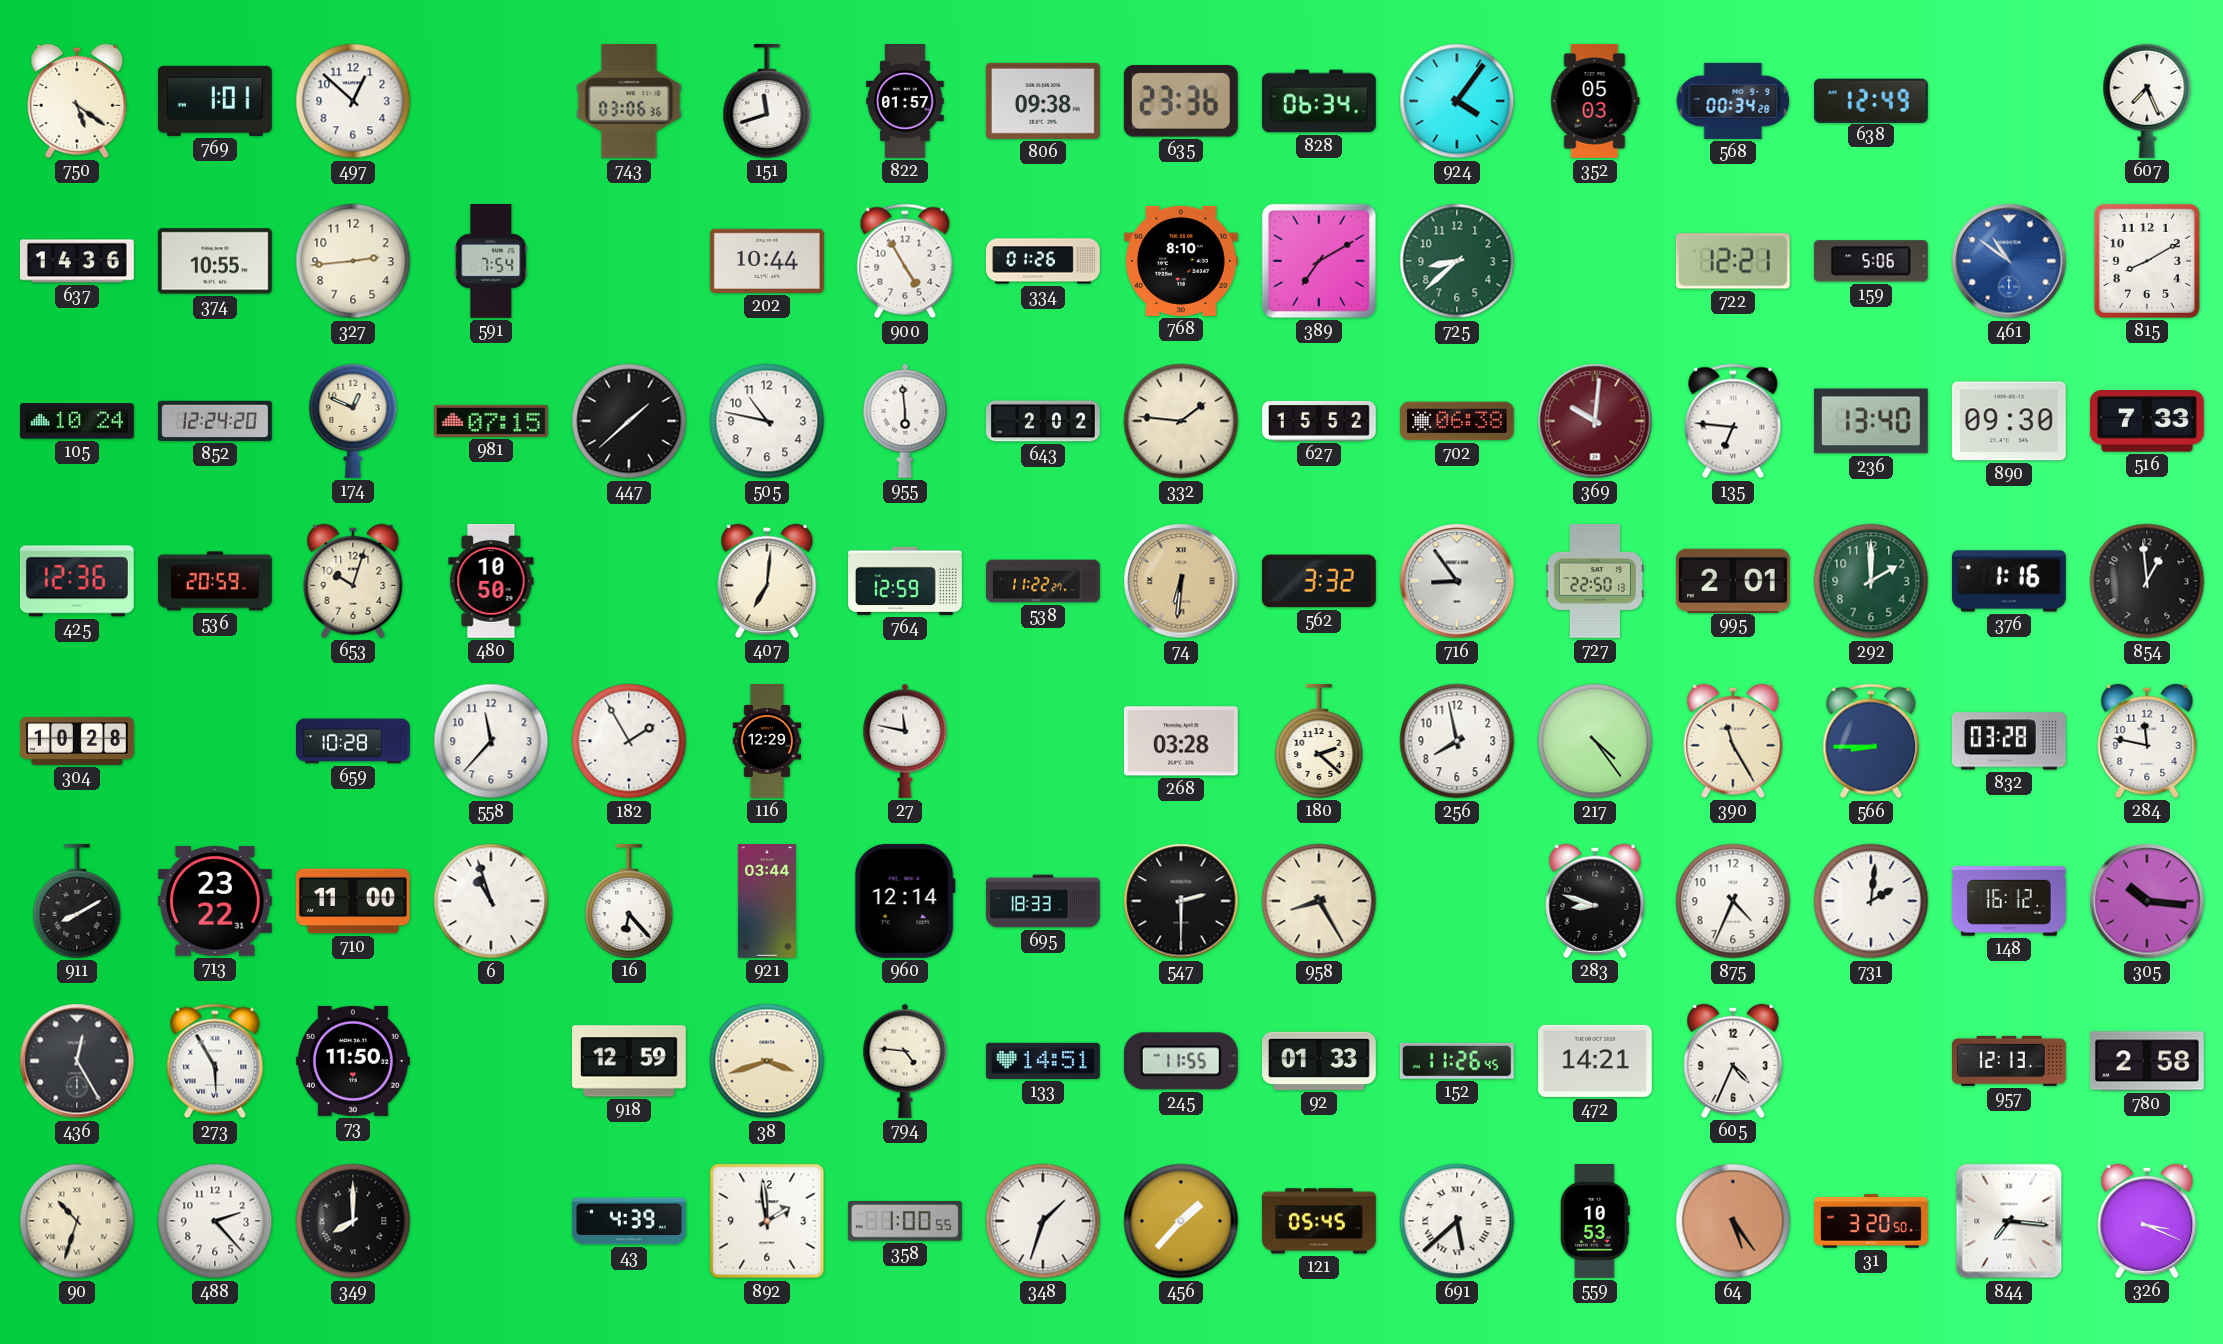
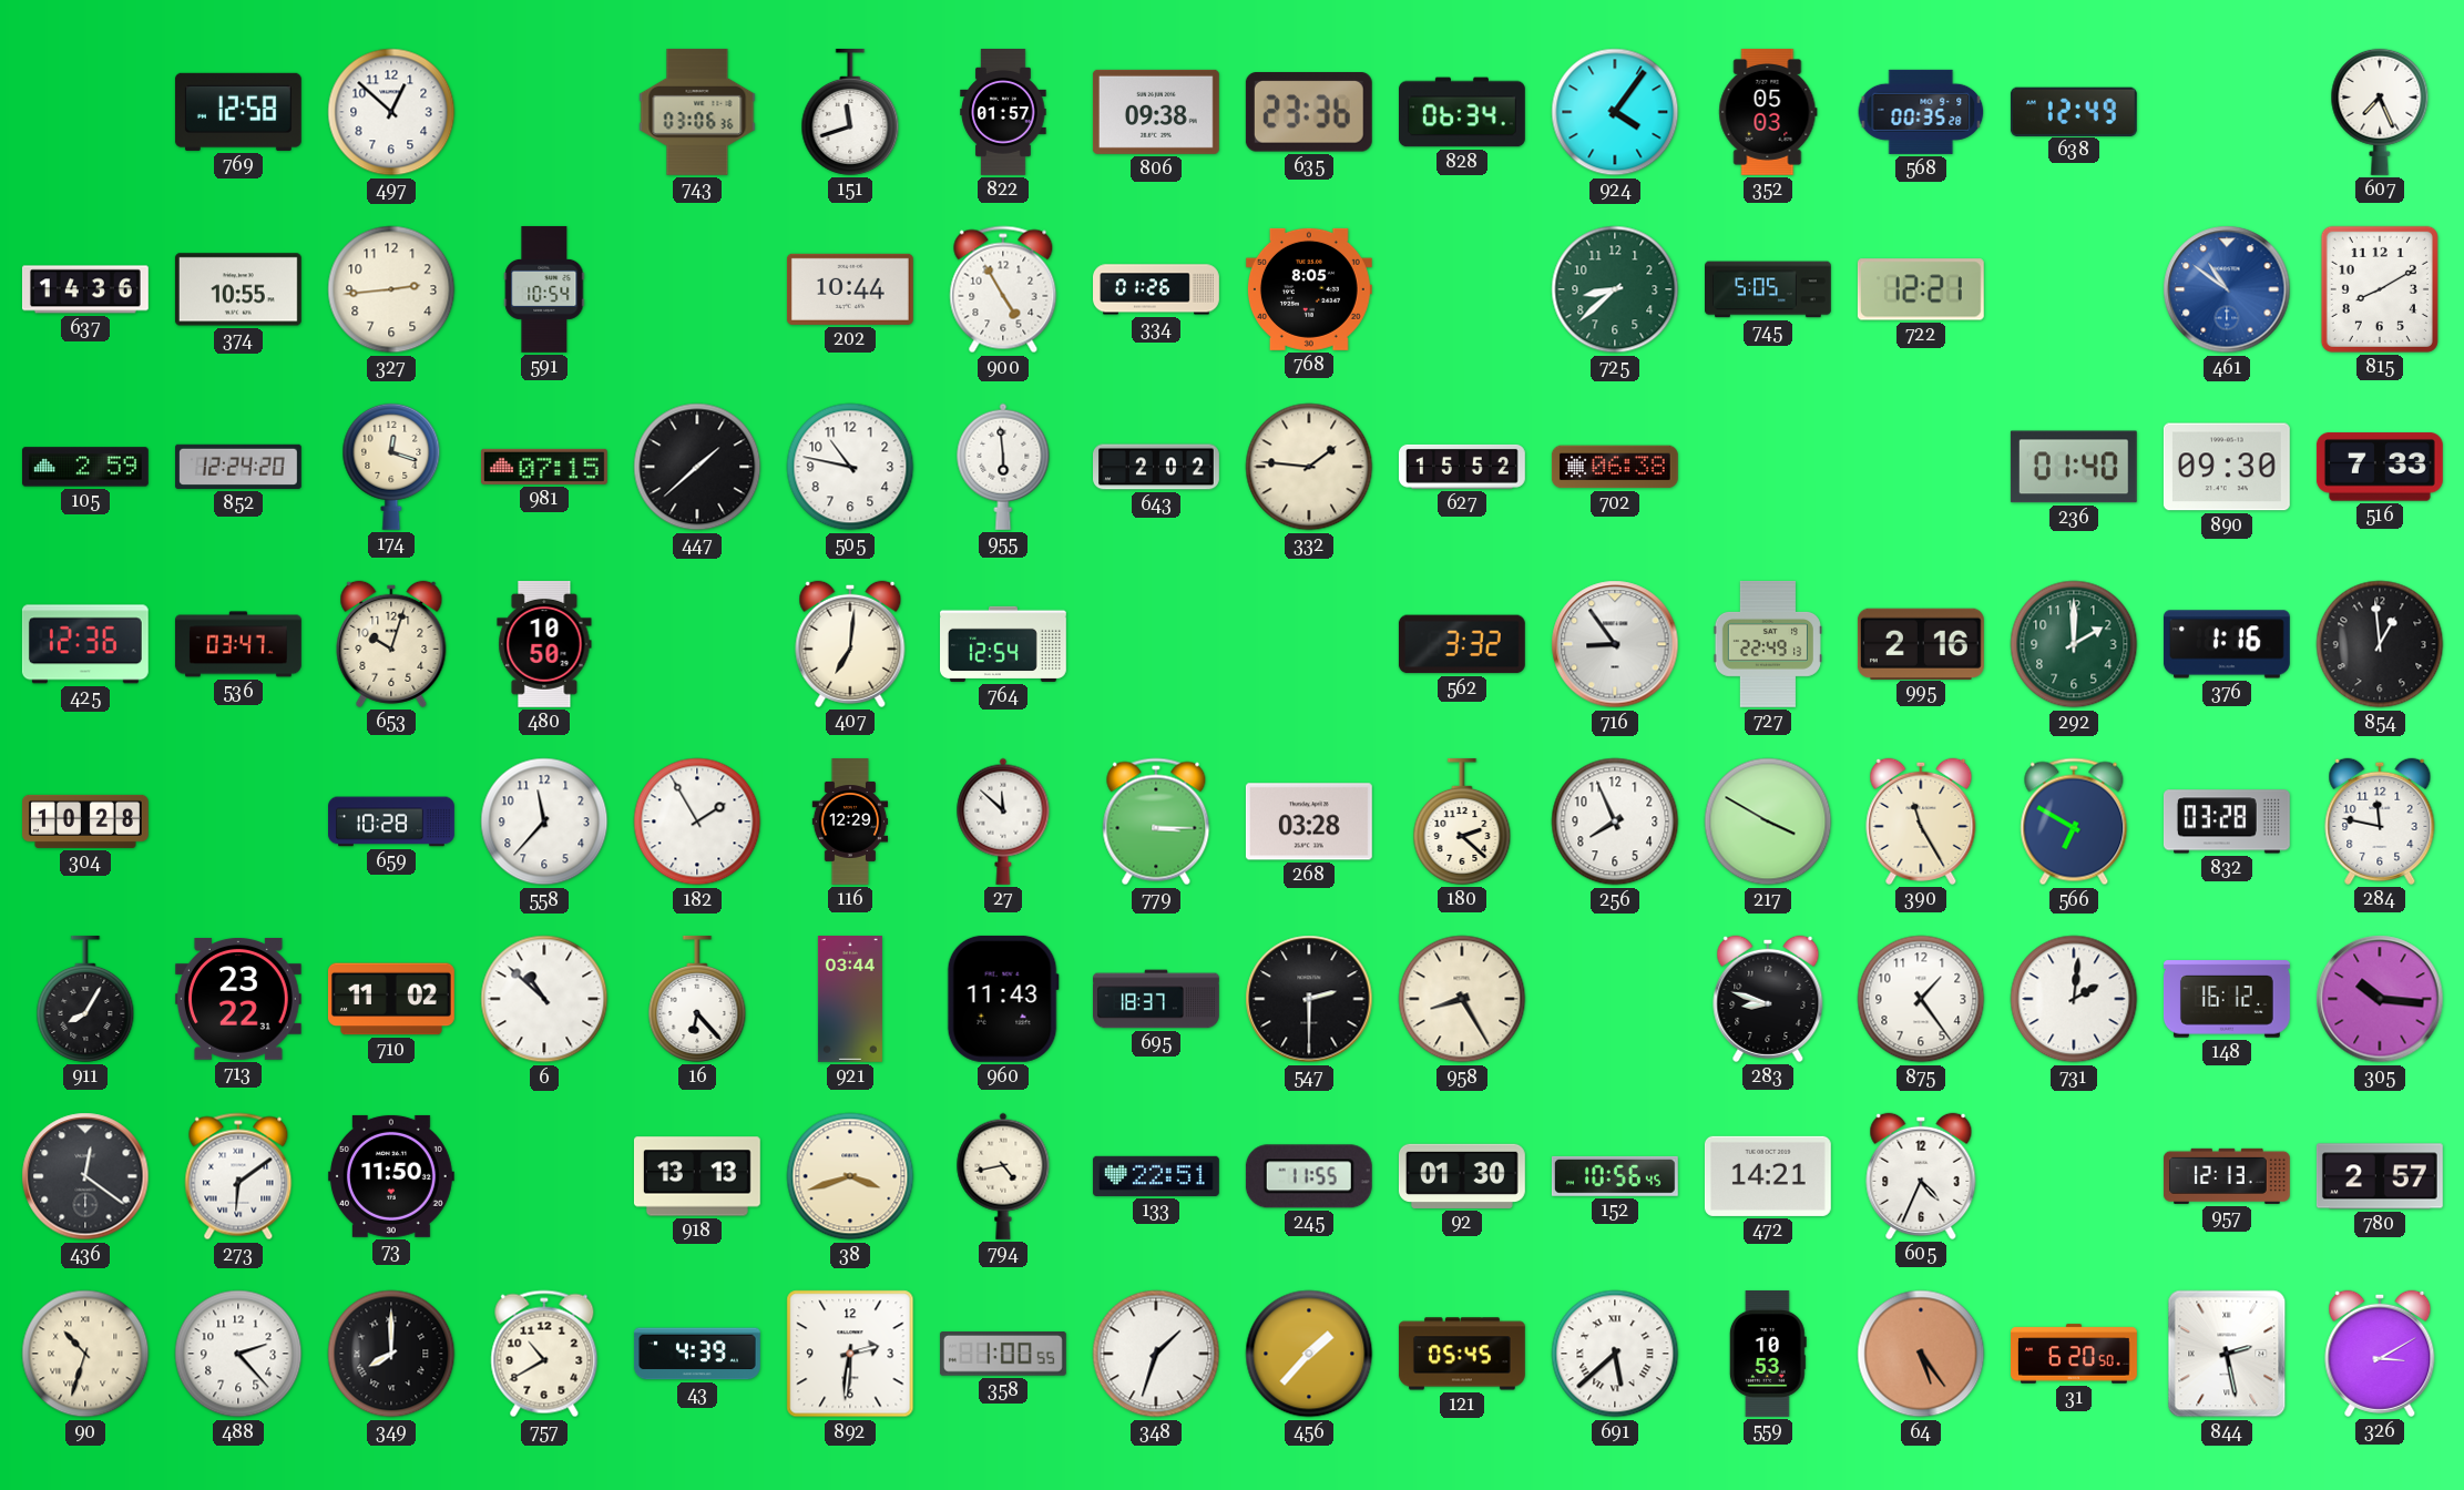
750: 5:21 -> none
769: 1:01 -> 12:58
568: 00:34 -> 00:35
591: 7:54 -> 10:54
768: 8:10 -> 8:05
389: 7:10 -> none
745: none -> 5:05
159: 5:06 -> none
105: 10:24 -> 2:59
174: 12:49 -> 12:18
369: 10:01 -> none
135: 6:46 -> none
236: 13:40 -> 01:40
536: 20:59 -> 03:47
764: 12:59 -> 12:54
538: 11:22 -> none
74: 6:31 -> none
727: 22:50 -> 22:49
995: 2:01 -> 2:16
27: 11:47 -> 11:52
779: none -> 3:15
256: 7:58 -> 7:56
217: 4:24 -> 3:50
566: 8:45 -> 6:50
911: 8:10 -> 8:05
710: 11:00 -> 11:02
6: 10:57 -> 10:52
960: 12:14 -> 11:43
695: 18:33 -> 18:37
875: 4:34 -> 1:24
436: 12:25 -> 12:21
273: 5:55 -> 6:09
918: 12:59 -> 13:13
794: 4:46 -> 4:43
133: 14:51 -> 22:51
92: 01:33 -> 01:30
152: 11:26 -> 10:56
780: 2:58 -> 2:57
757: none -> 10:40
892: 1:59 -> 2:31
31: 3:20 -> 6:20
844: 7:16 -> 2:28
326: 3:19 -> 3:10
